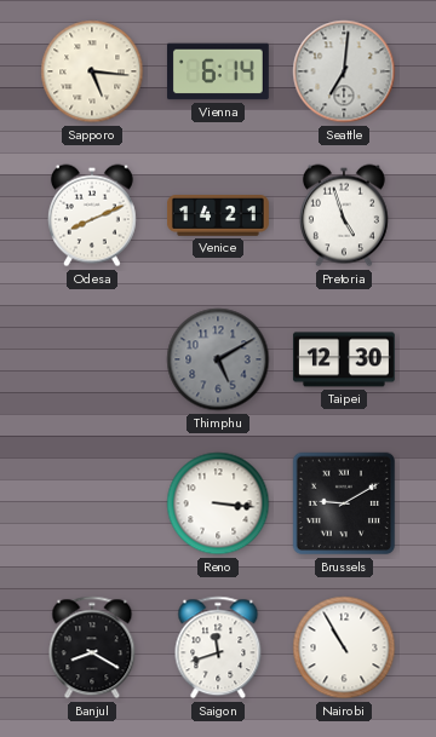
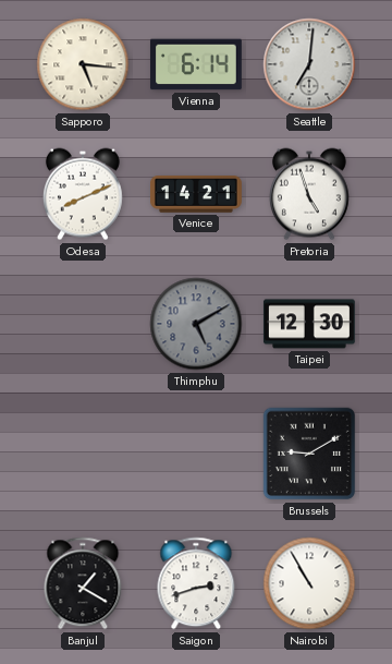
Reno: 3:16 -> none
Banjul: 8:20 -> 1:20
Saigon: 11:42 -> 2:42
